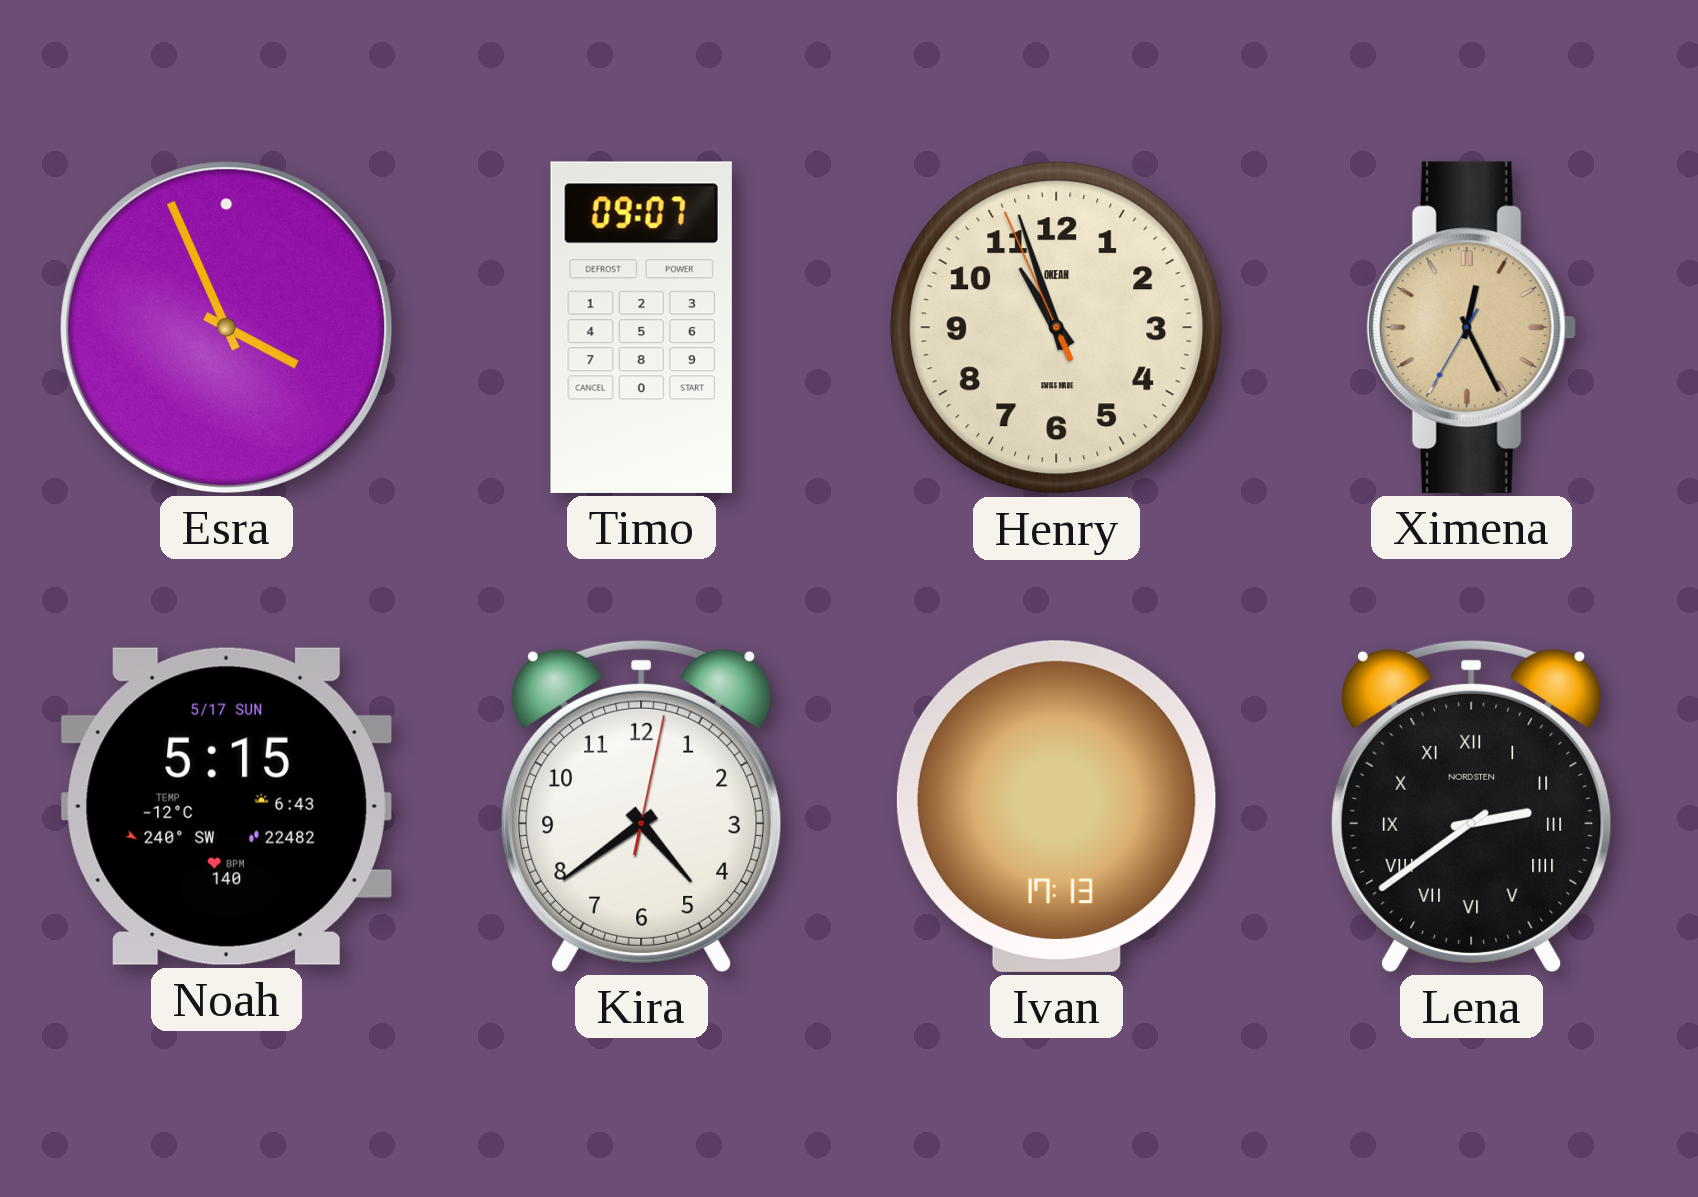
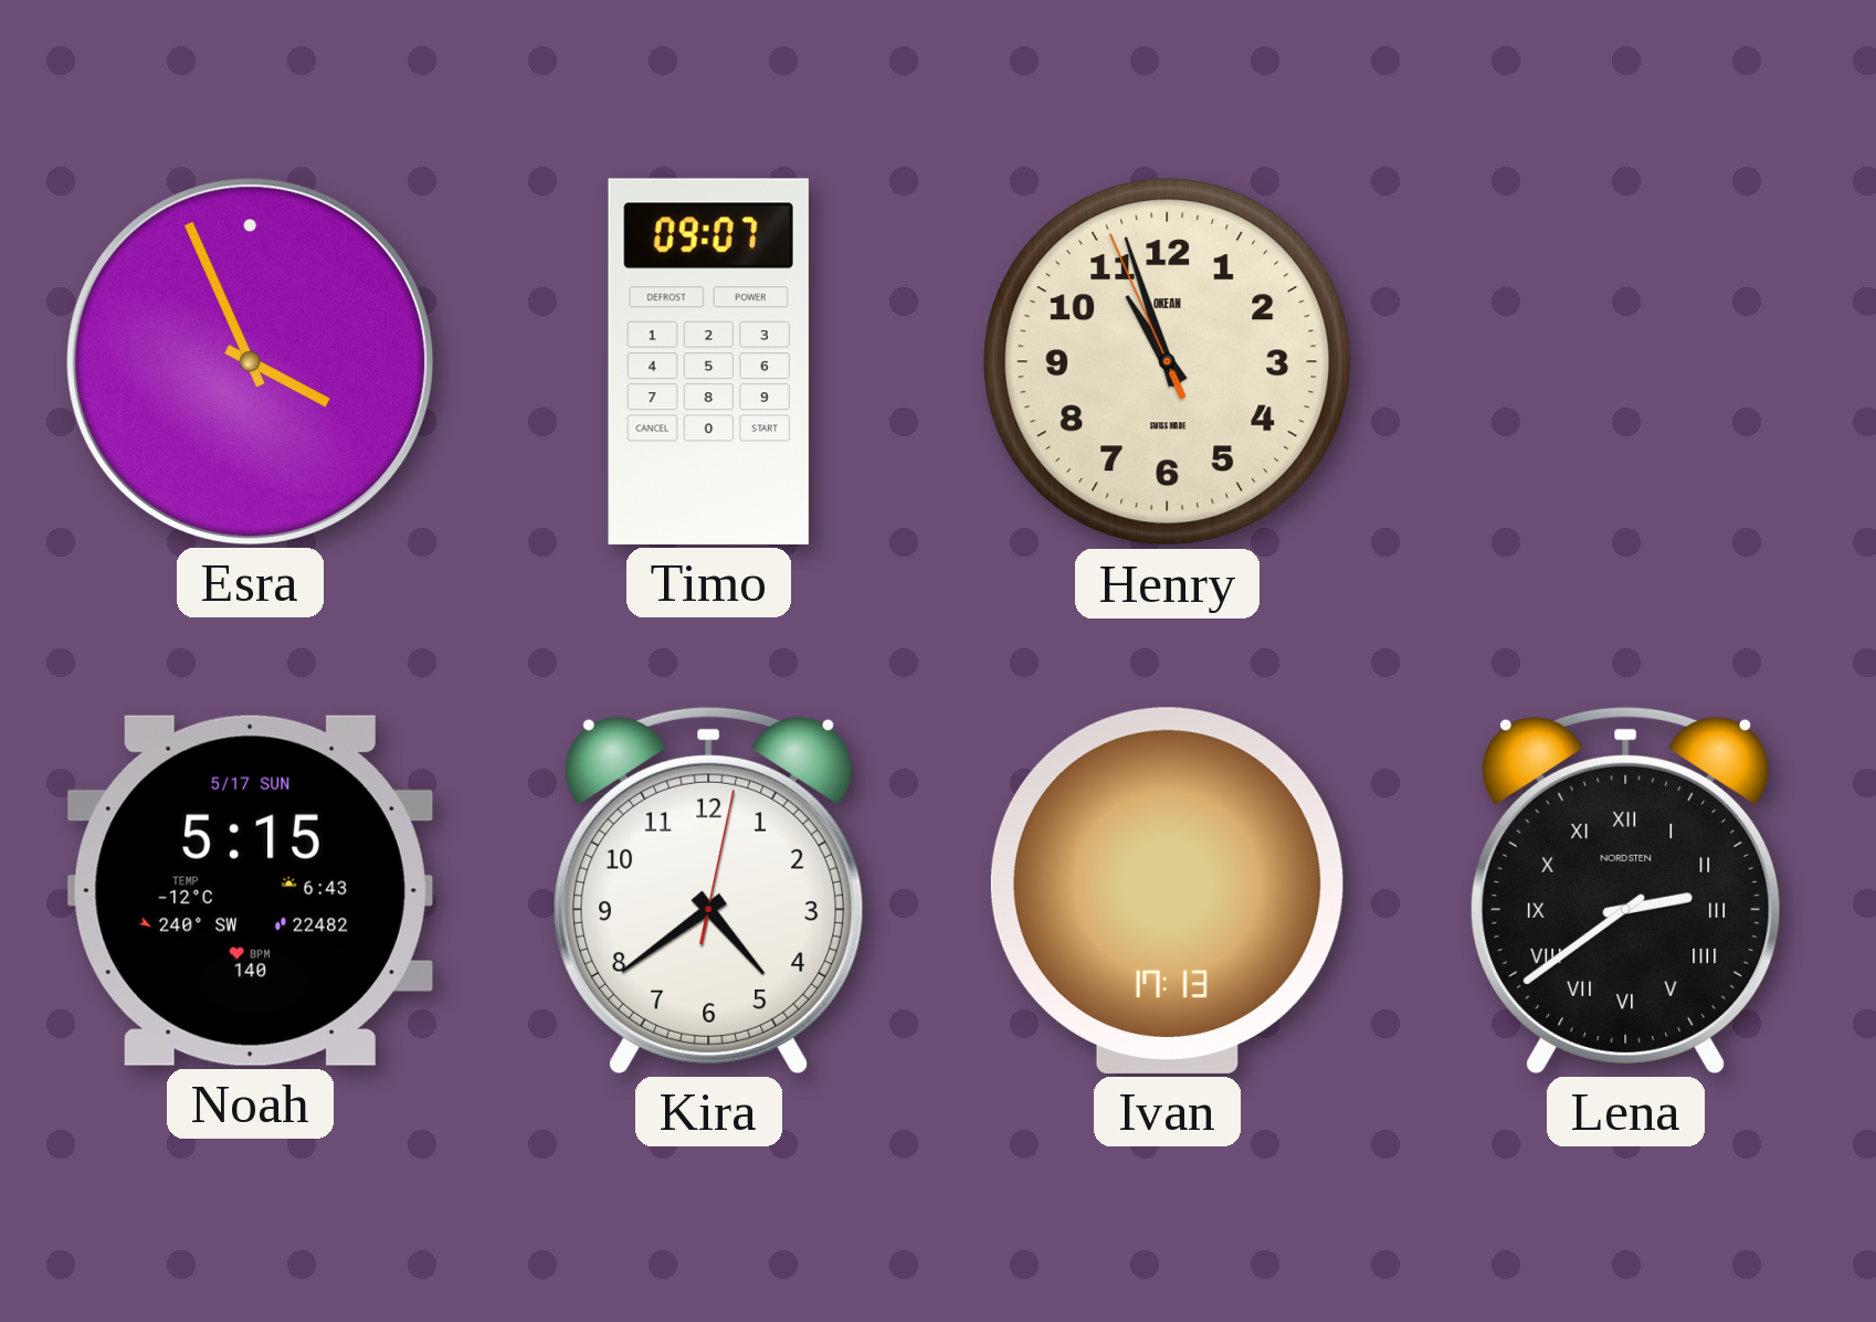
Ximena: 12:25 -> none
